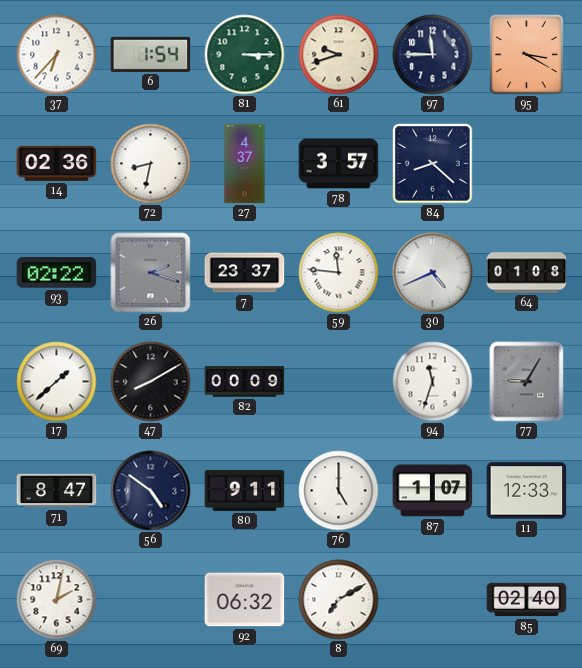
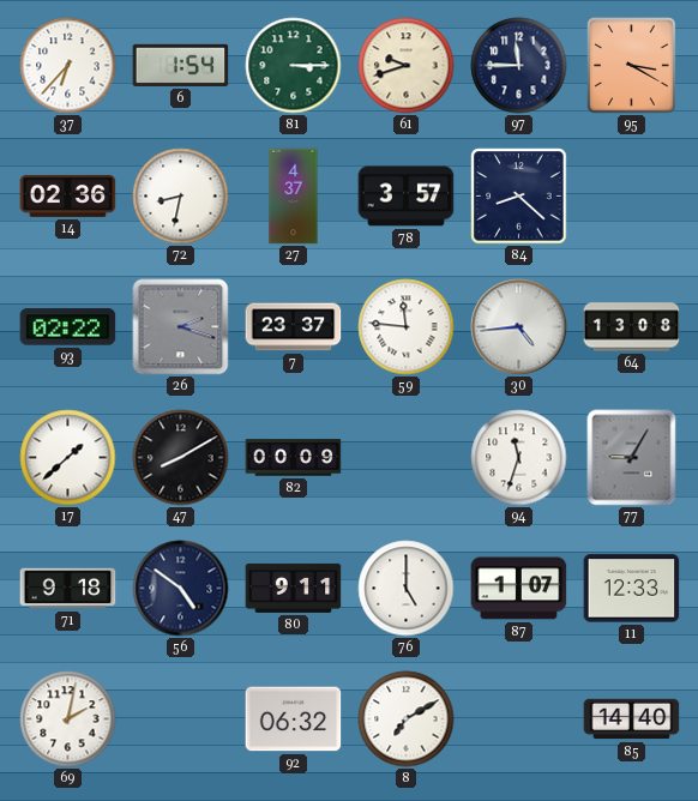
30: 4:41 -> 4:44
64: 01:08 -> 13:08
71: 8:47 -> 9:18
85: 02:40 -> 14:40
